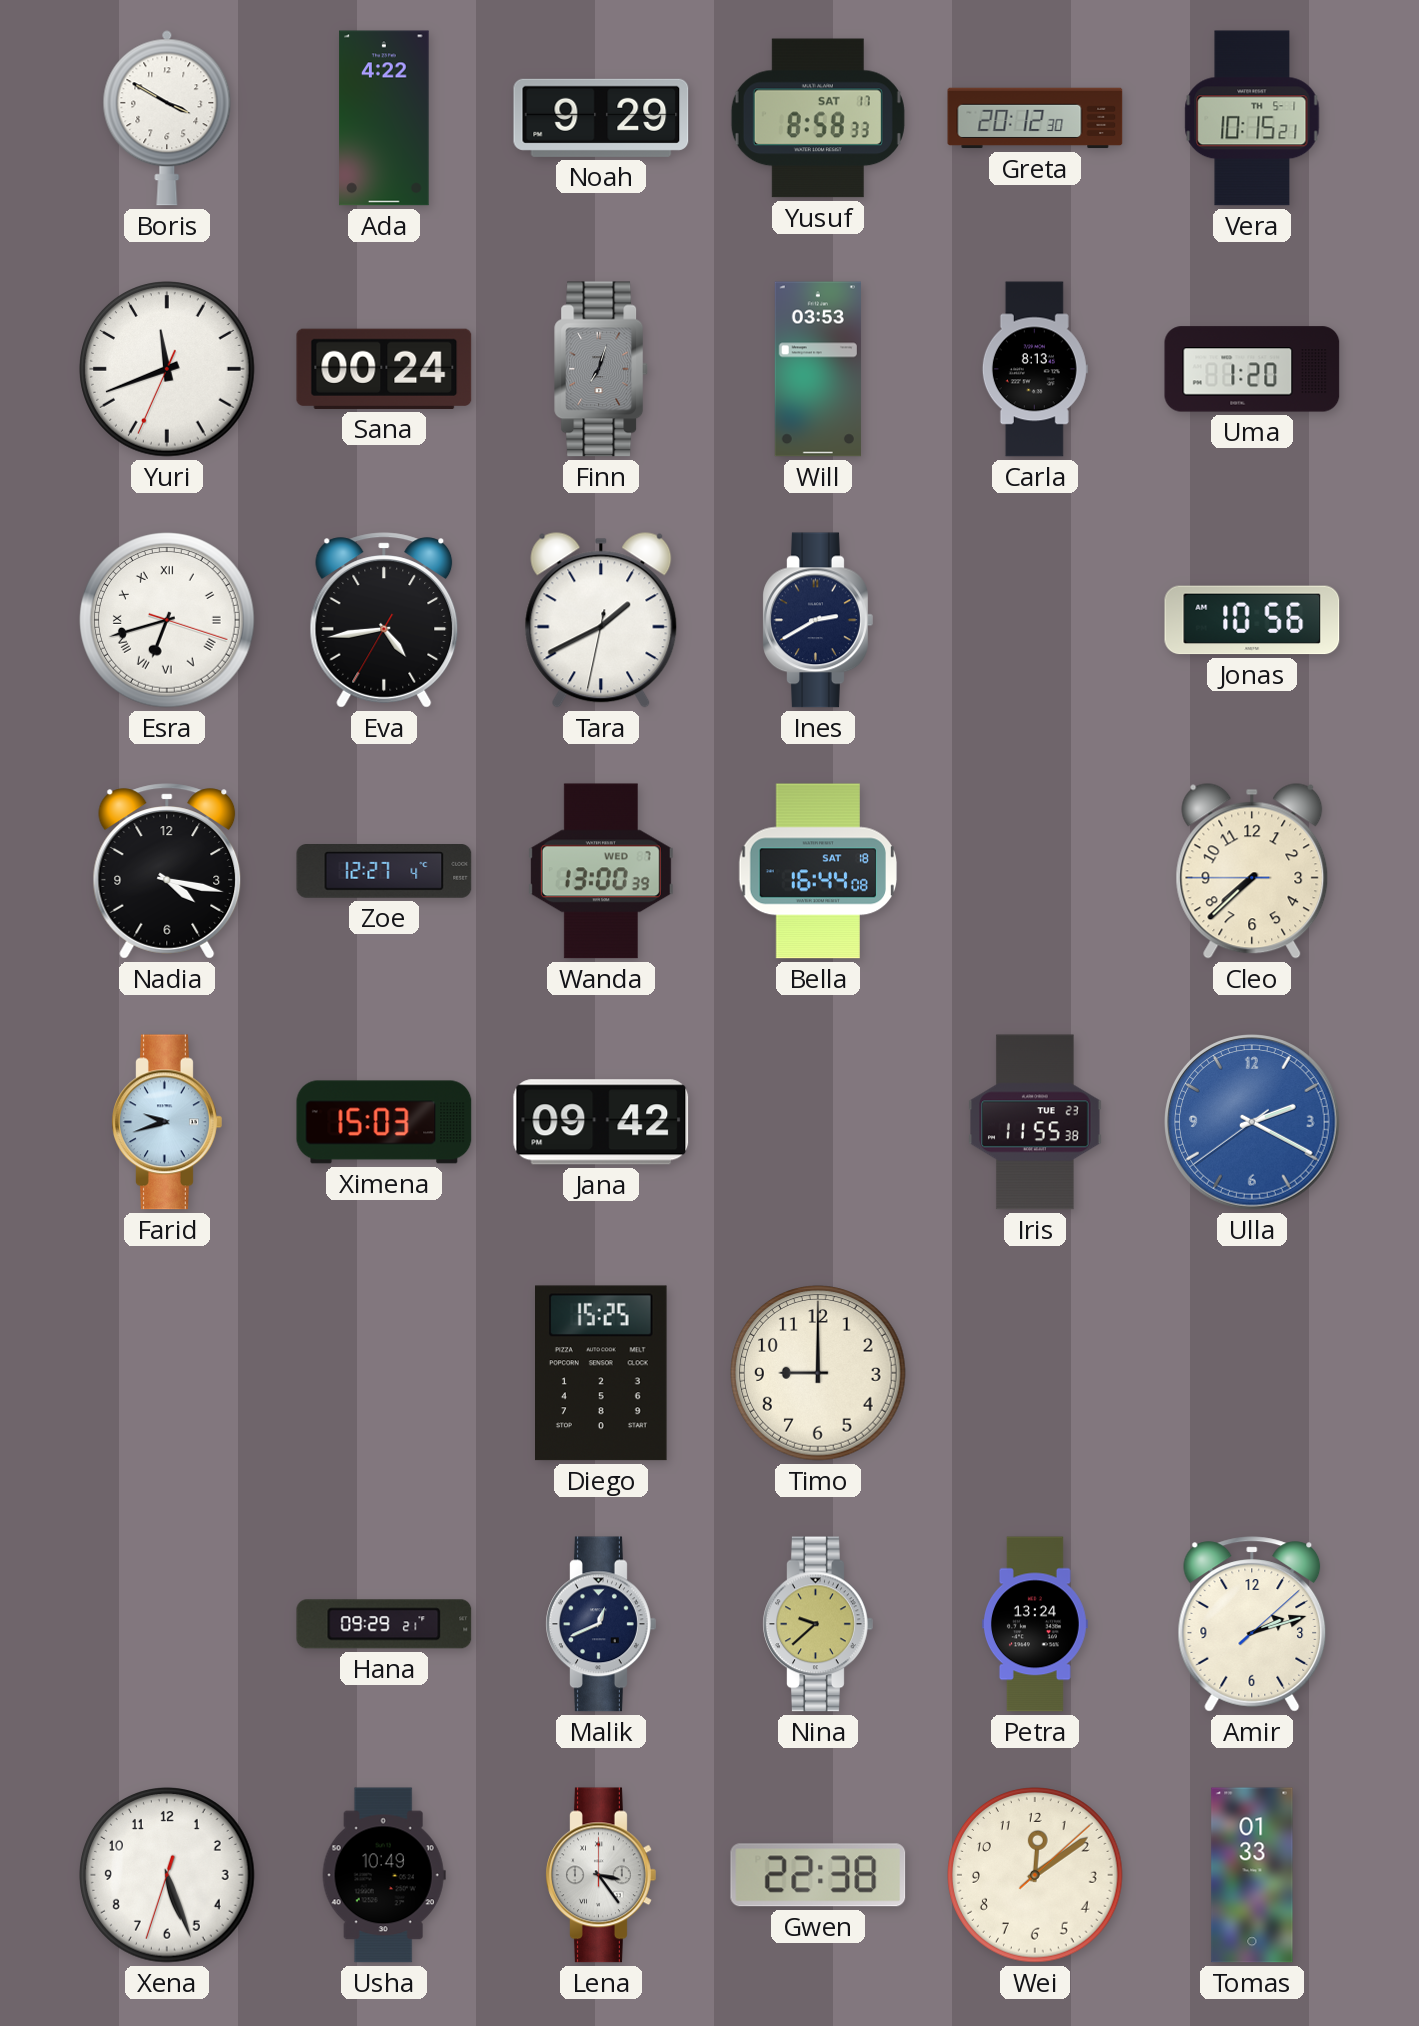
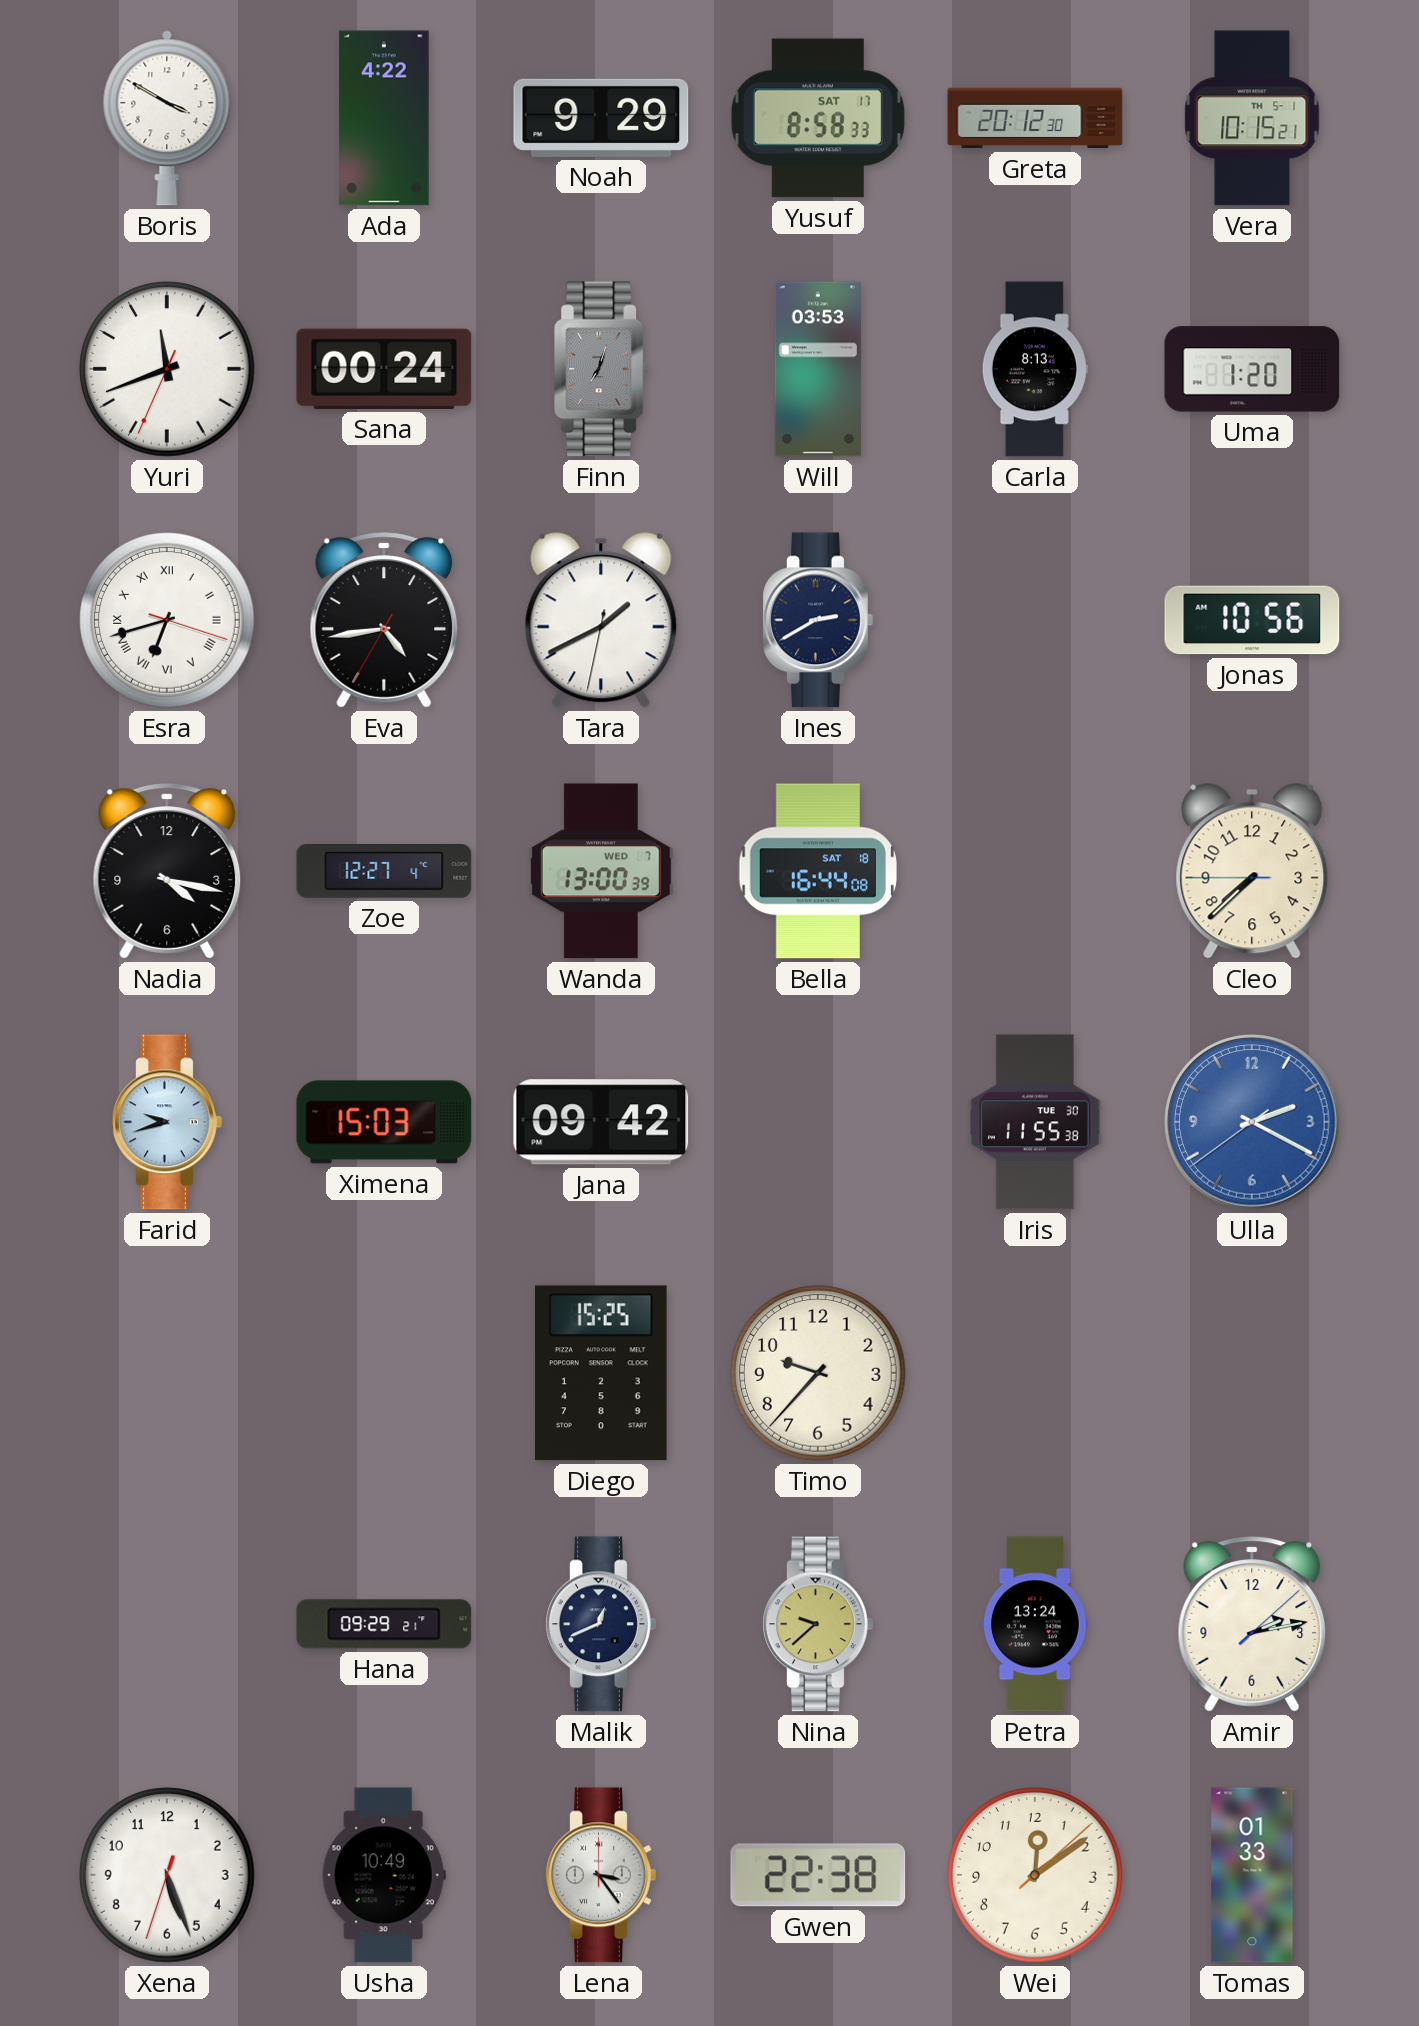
Iris date: TUE 23 -> TUE 30
Timo: 9:00 -> 9:37
Amir: 2:12 -> 2:13
